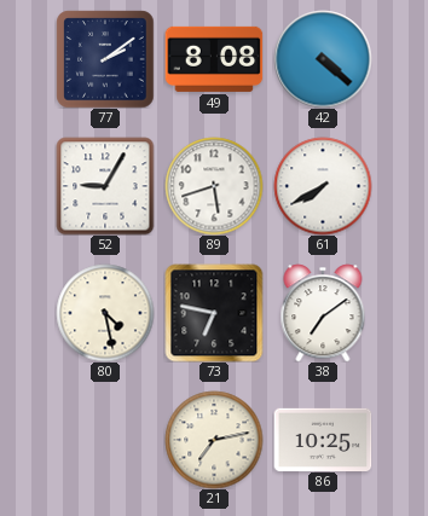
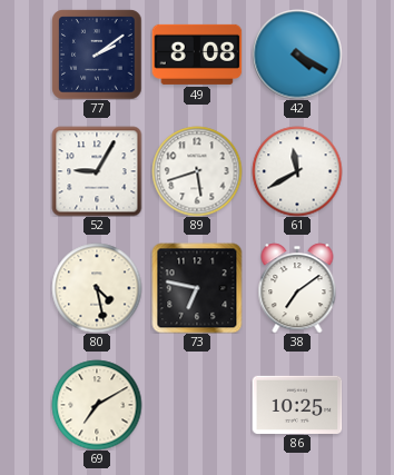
42: 4:22 -> 4:20
61: 7:40 -> 11:40
69: none -> 7:10
21: 7:13 -> none
